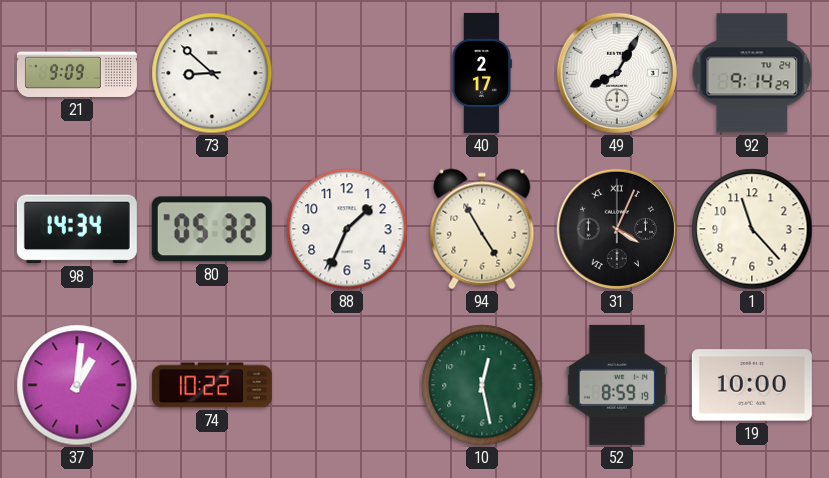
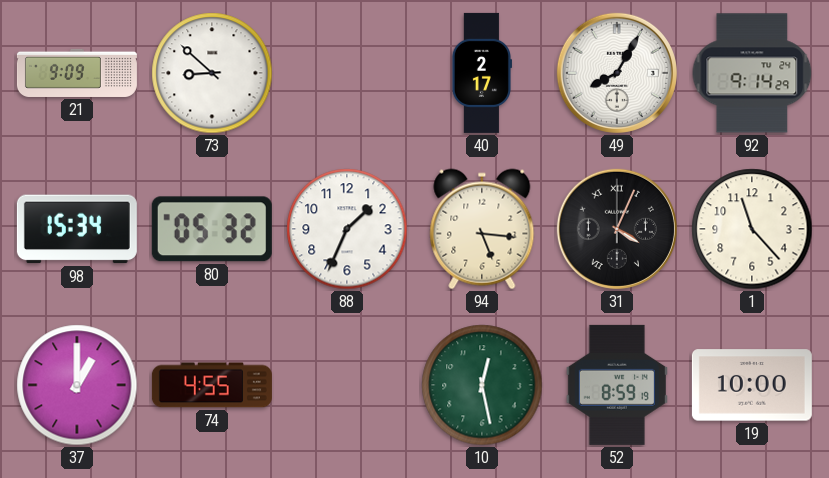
98: 14:34 -> 15:34
94: 4:55 -> 5:16
37: 1:01 -> 1:00
74: 10:22 -> 4:55
